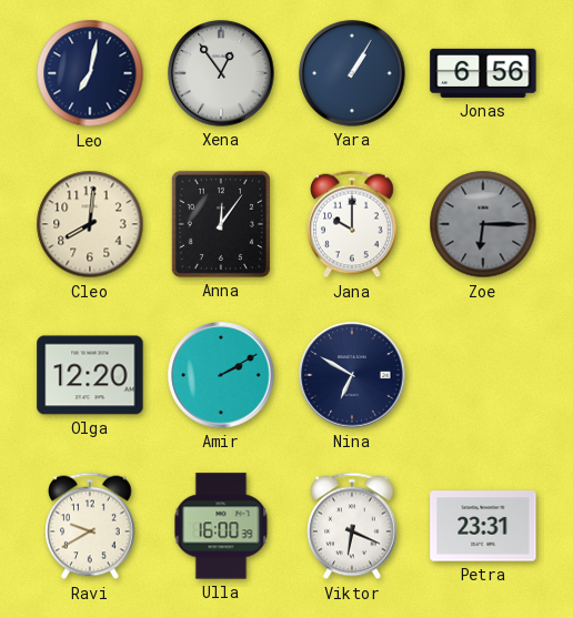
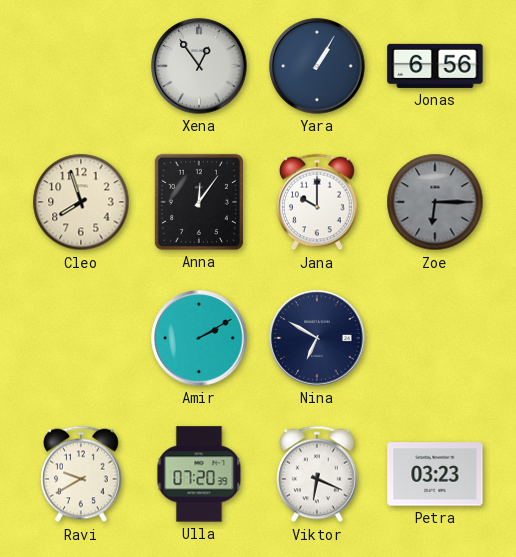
Leo: 7:02 -> none
Cleo: 8:01 -> 7:57
Olga: 12:20 -> none
Ulla: 16:00 -> 07:20
Petra: 23:31 -> 03:23
